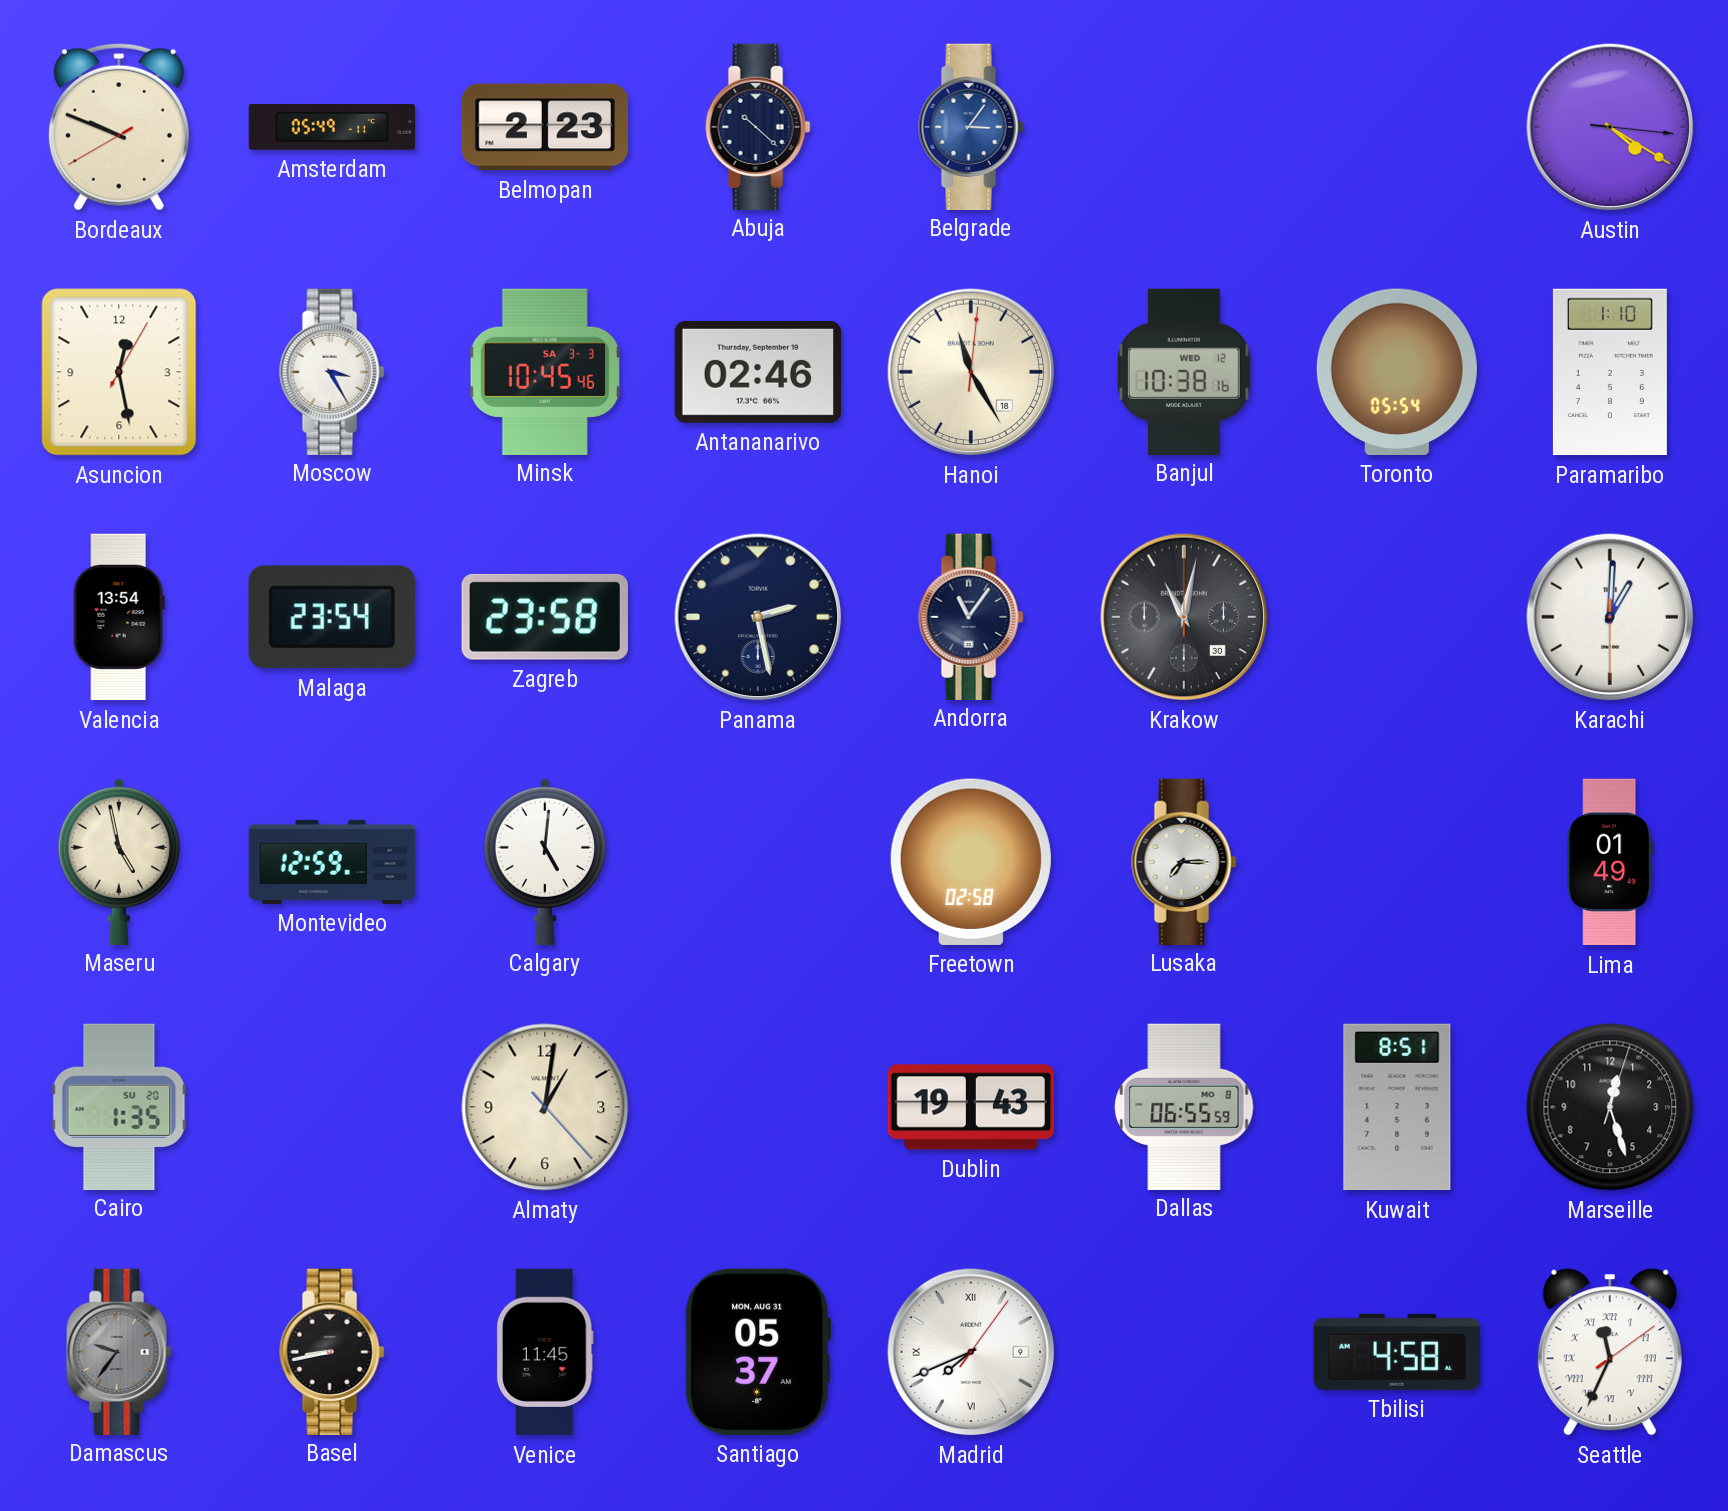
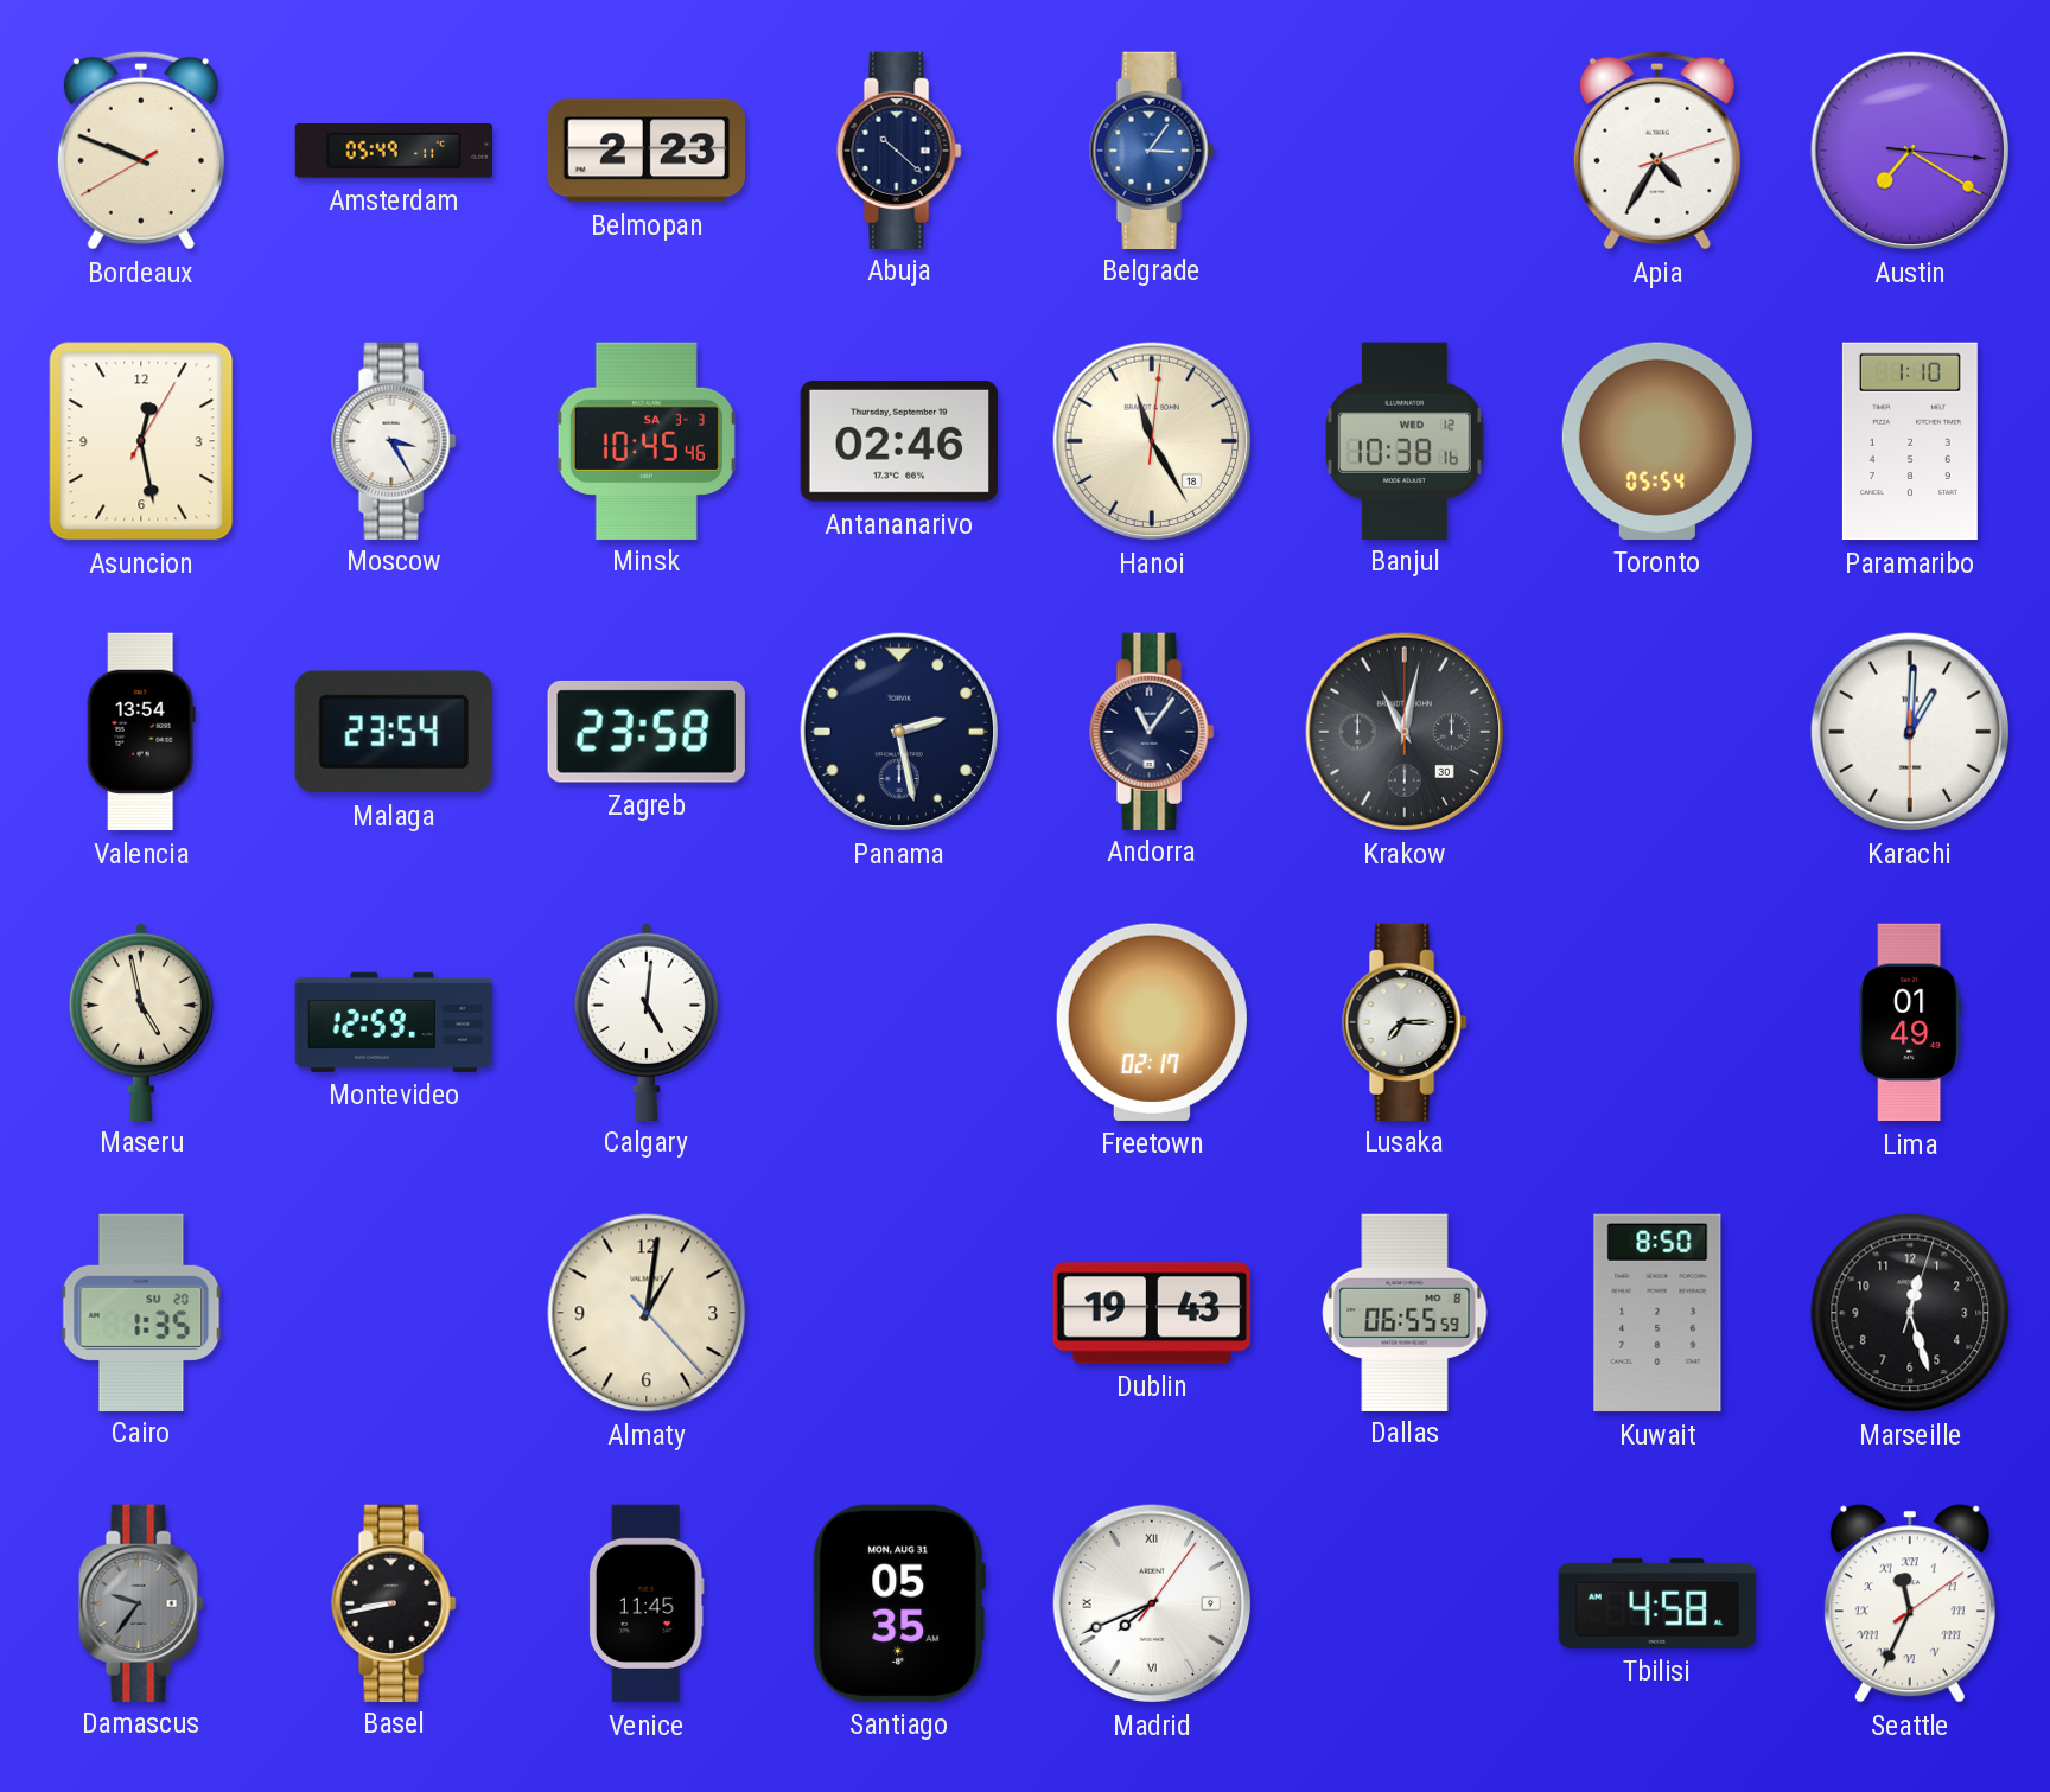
Apia: none -> 4:35
Austin: 4:20 -> 7:20
Freetown: 02:58 -> 02:17
Kuwait: 8:51 -> 8:50
Santiago: 05:37 -> 05:35
